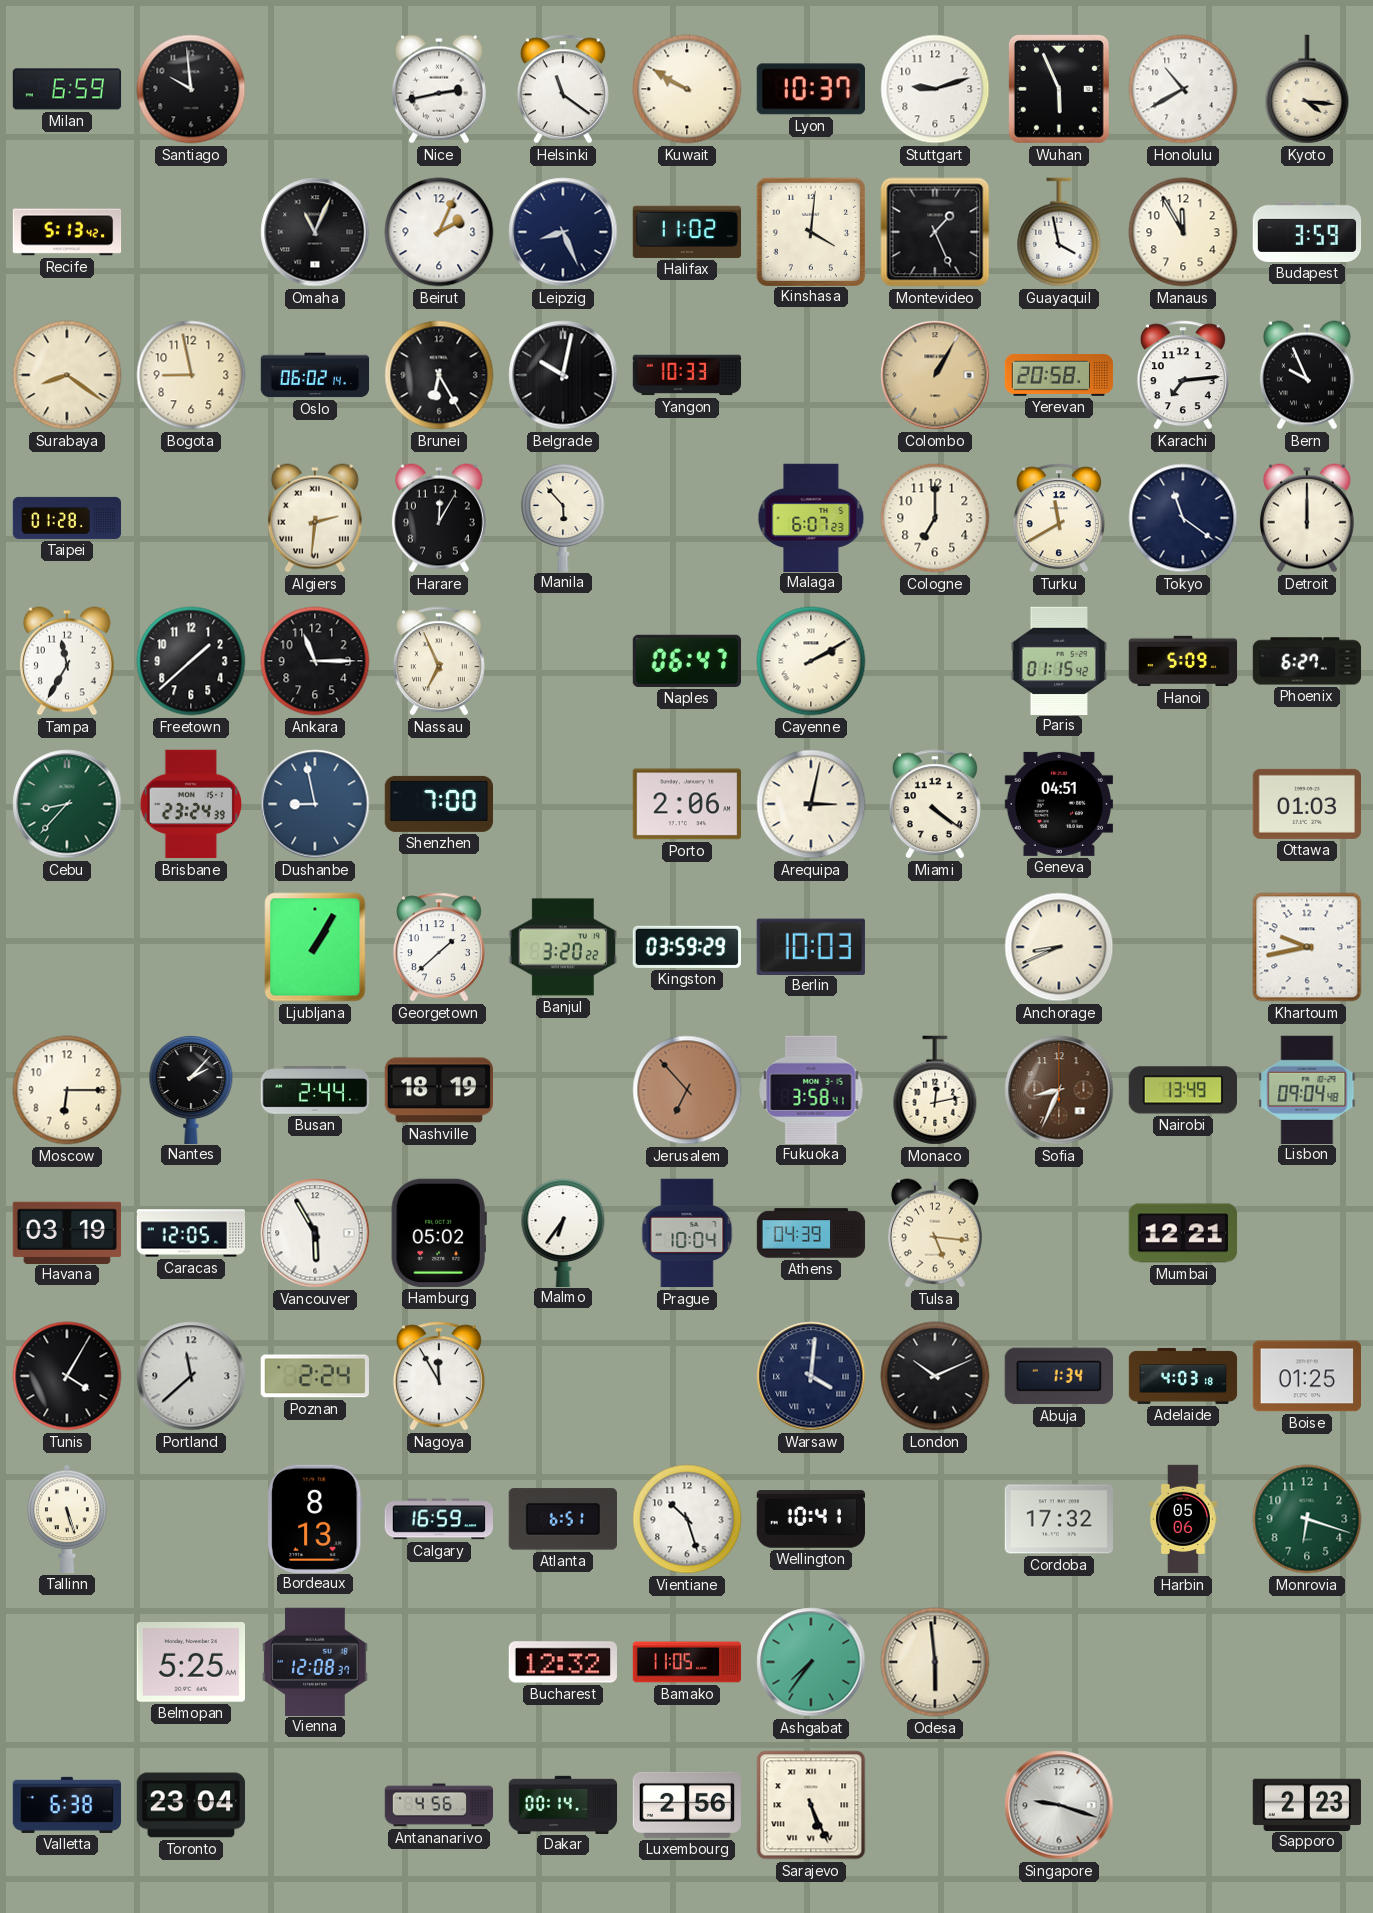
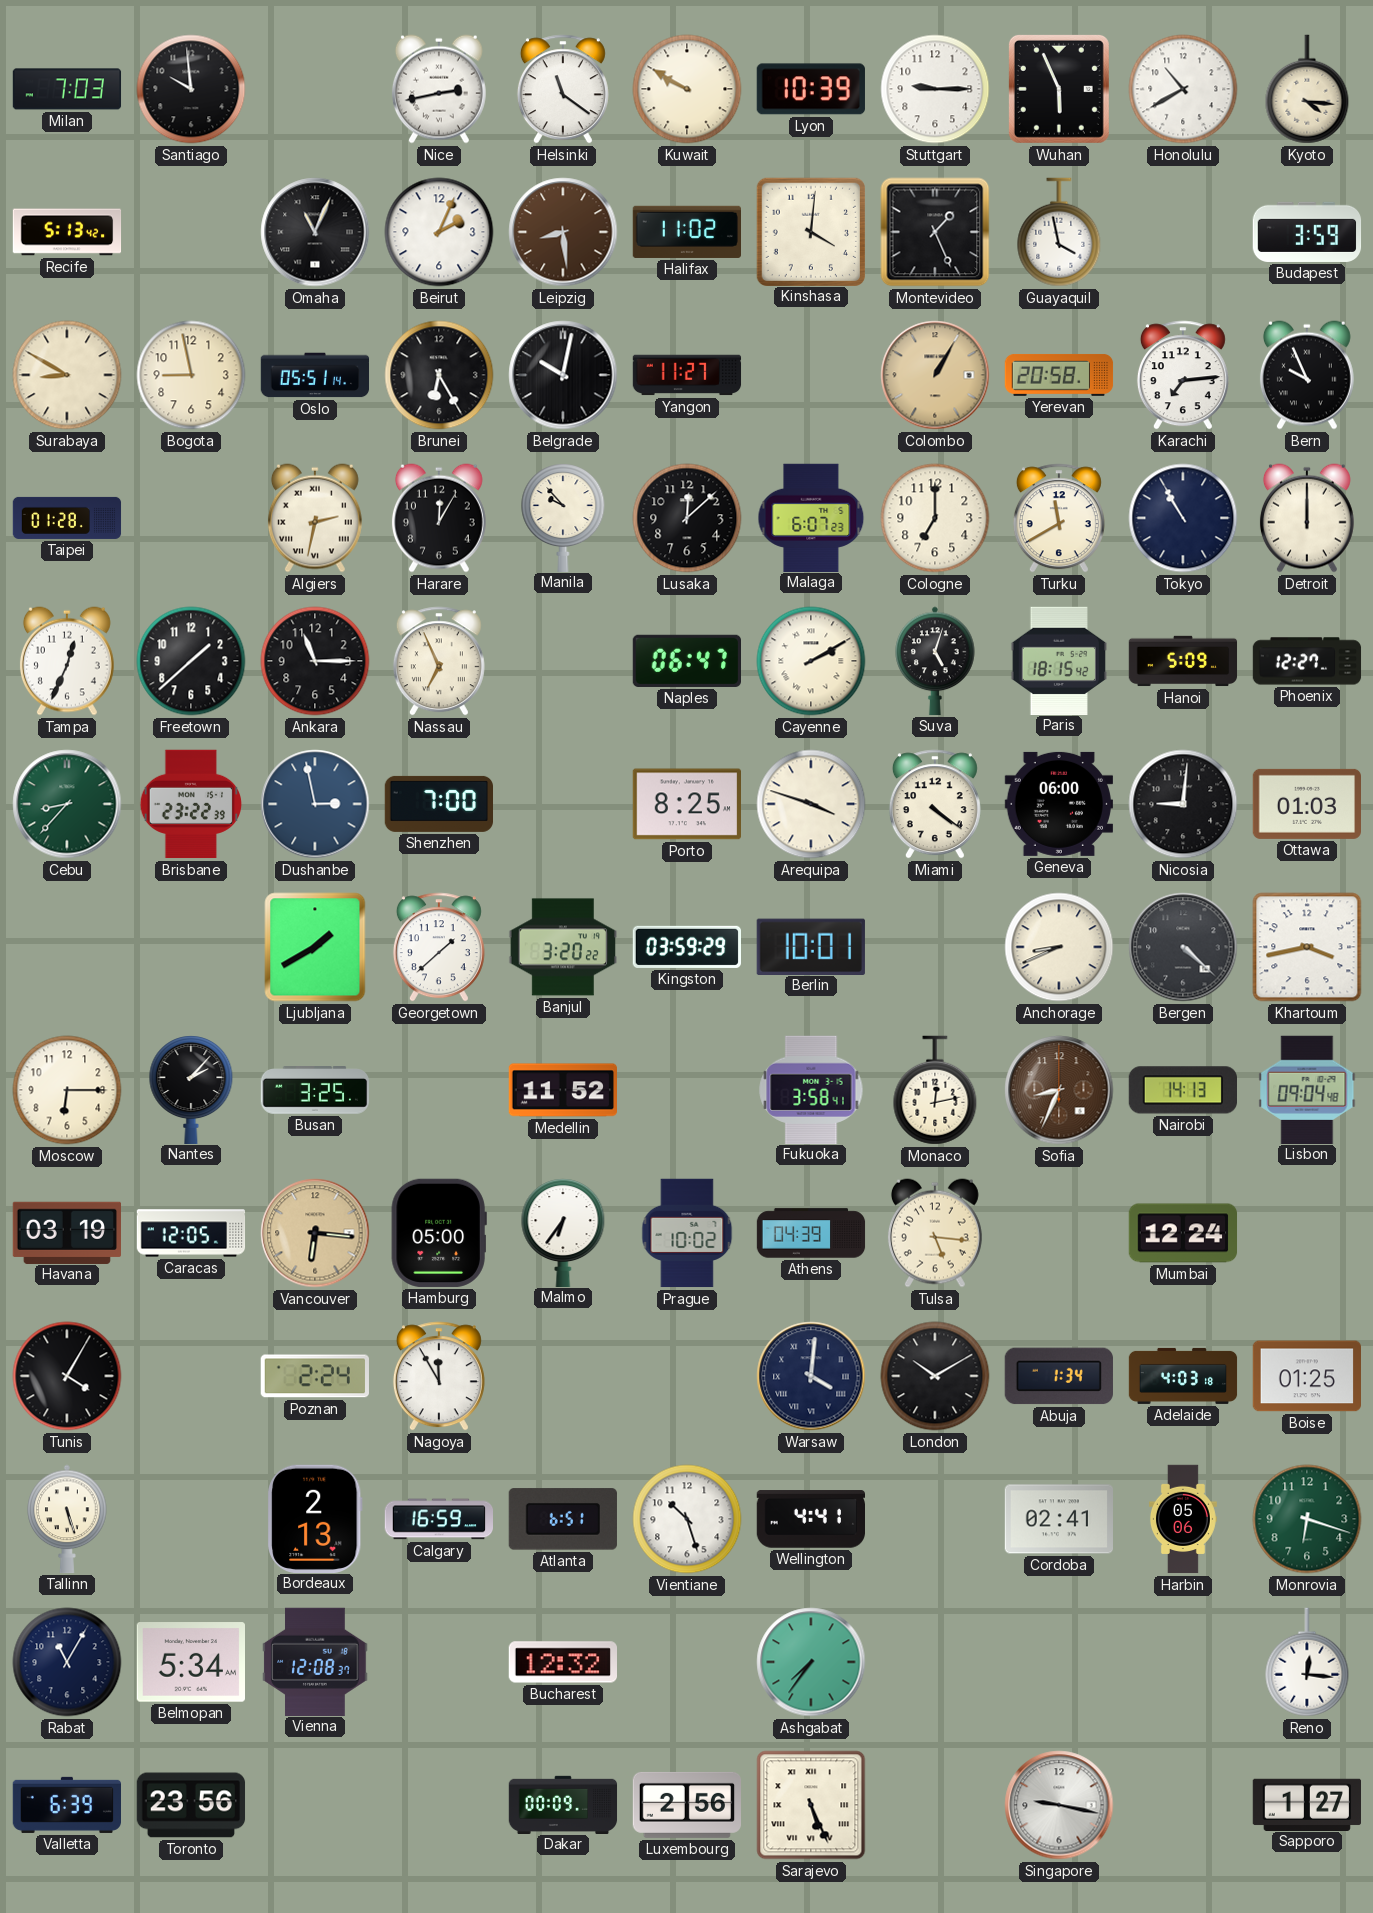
Milan: 6:59 -> 7:03
Lyon: 10:37 -> 10:39
Stuttgart: 9:12 -> 9:15
Leipzig: 8:26 -> 8:29
Leipzig dial: navy -> brown
Manaus: 11:55 -> none
Surabaya: 8:21 -> 8:50
Oslo: 06:02 -> 05:51
Yangon: 10:33 -> 11:27
Algiers: 2:31 -> 2:32
Manila: 5:53 -> 9:53
Lusaka: none -> 12:08
Tokyo: 11:21 -> 10:55
Tampa: 11:35 -> 12:34
Suva: none -> 5:03
Paris: 01:15 -> 18:15
Phoenix: 6:27 -> 12:27
Brisbane: 23:24 -> 23:22
Dushanbe: 8:58 -> 2:58
Porto: 2:06 -> 8:25
Arequipa: 3:02 -> 3:48
Geneva: 04:51 -> 06:00
Nicosia: none -> 9:01
Ljubljana: 1:05 -> 1:40
Berlin: 10:03 -> 10:01
Bergen: none -> 4:22
Khartoum: 9:43 -> 3:43
Busan: 2:44 -> 3:25
Nashville: 18:19 -> none
Medellin: none -> 11:52
Jerusalem: 6:53 -> none
Nairobi: 13:49 -> 14:13
Vancouver: 5:55 -> 6:16
Vancouver dial: white -> champagne
Hamburg: 05:02 -> 05:00
Prague: 10:04 -> 10:02
Mumbai: 12:21 -> 12:24
Portland: 11:38 -> none
London: 10:11 -> 10:10
Bordeaux: 8:13 -> 2:13
Wellington: 10:41 -> 4:41
Cordoba: 17:32 -> 02:41
Rabat: none -> 11:05
Belmopan: 5:25 -> 5:34
Bamako: 11:05 -> none
Odesa: 5:59 -> none
Reno: none -> 12:16
Valletta: 6:38 -> 6:39
Toronto: 23:04 -> 23:56
Antananarivo: 4:56 -> none
Dakar: 00:14 -> 00:09
Singapore: 9:18 -> 9:17
Sapporo: 2:23 -> 1:27
